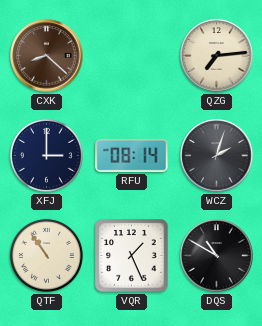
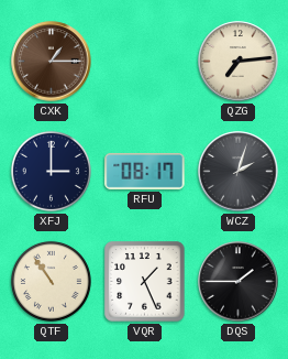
CXK: 8:22 -> 1:15
RFU: 08:14 -> 08:17
DQS: 10:50 -> 1:45
